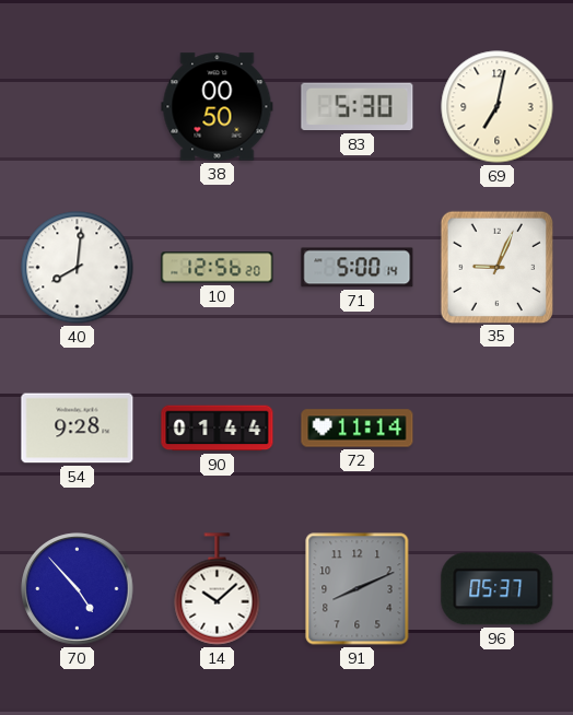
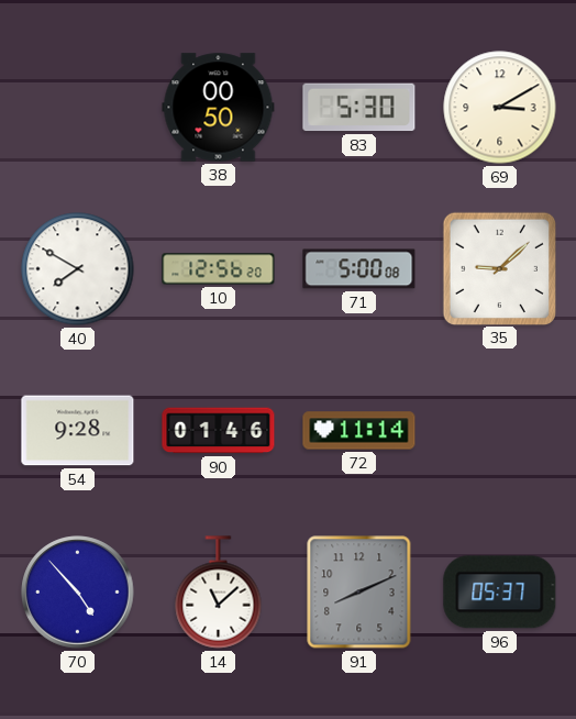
69: 7:02 -> 3:10
40: 8:01 -> 7:50
71: 5:00:14 -> 5:00:08
35: 9:04 -> 9:08
90: 01:44 -> 01:46
14: 10:08 -> 11:08
